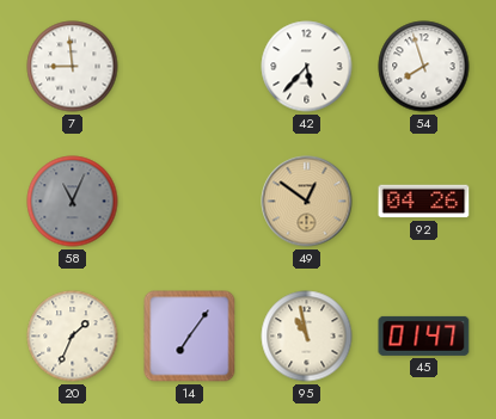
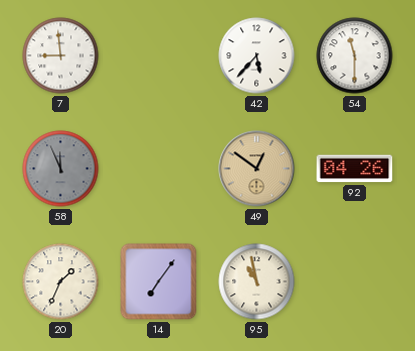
54: 7:57 -> 11:30
58: 11:04 -> 11:56
45: 01:47 -> none
